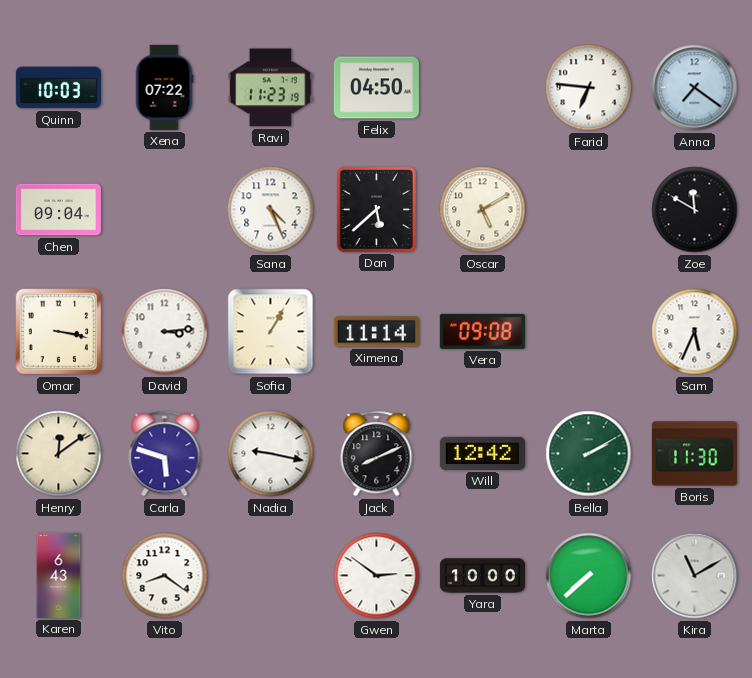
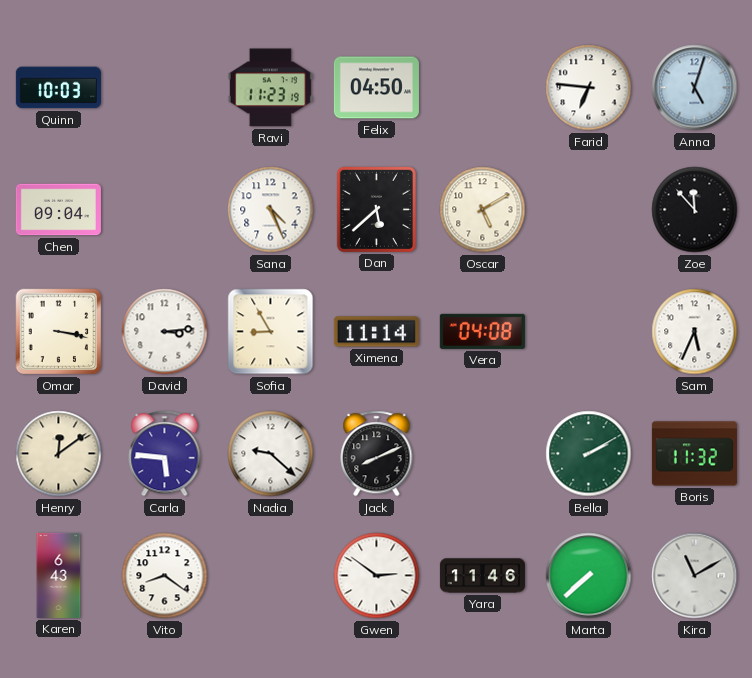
Xena: 07:22 -> none
Anna: 7:21 -> 5:03
Zoe: 11:50 -> 11:53
Sofia: 1:05 -> 8:55
Vera: 09:08 -> 04:08
Carla: 5:48 -> 5:46
Nadia: 9:17 -> 9:22
Will: 12:42 -> none
Boris: 11:30 -> 11:32
Yara: 10:00 -> 11:46
